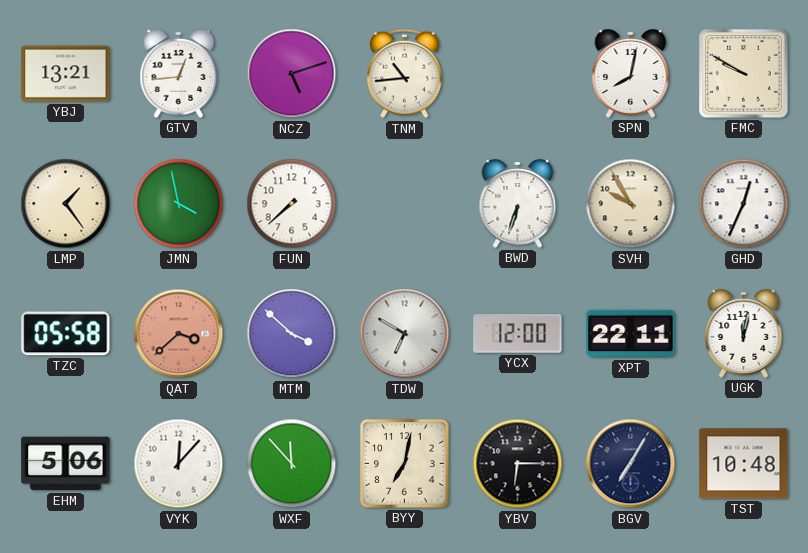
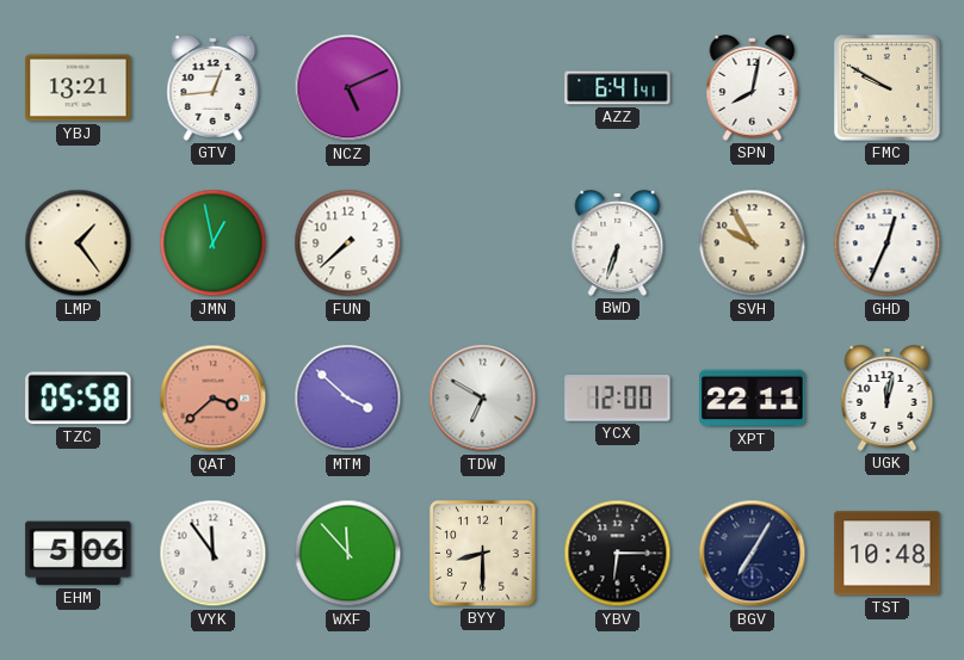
NCZ: 5:12 -> 5:11
TNM: 10:44 -> none
AZZ: none -> 6:41
JMN: 3:58 -> 12:58
VYK: 12:07 -> 11:54
BYY: 7:02 -> 8:30
